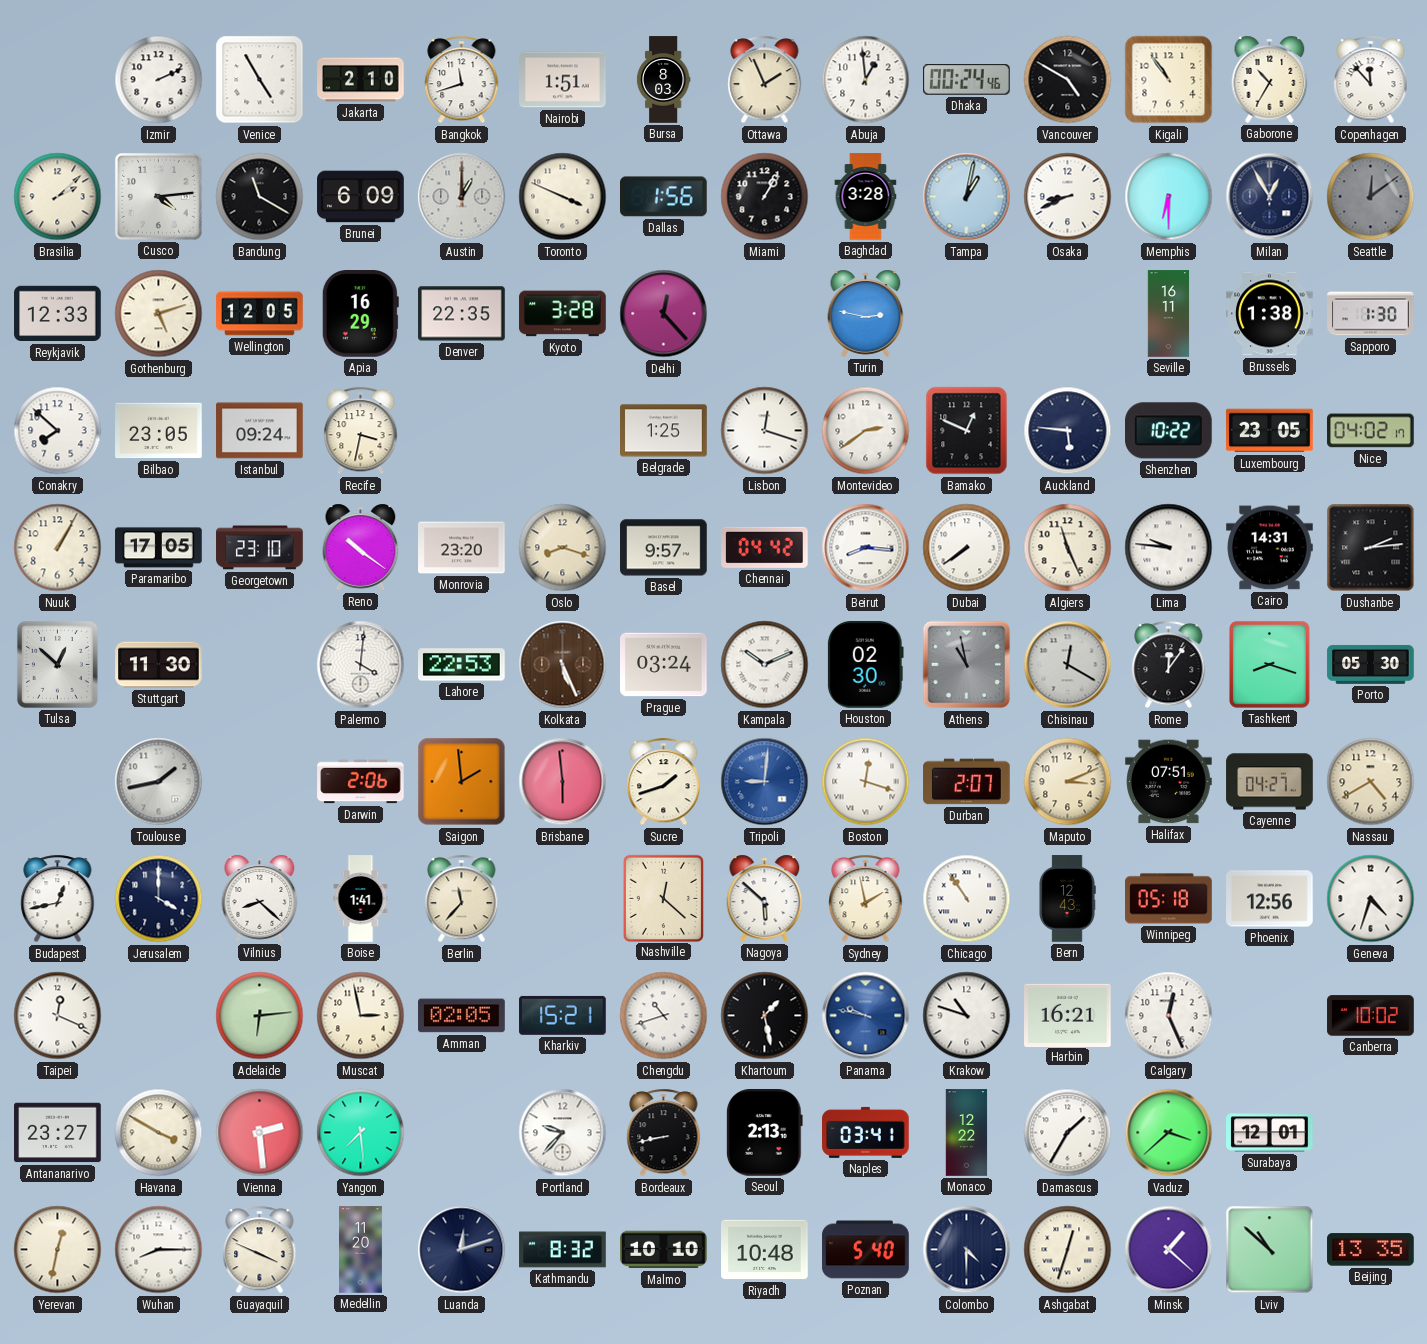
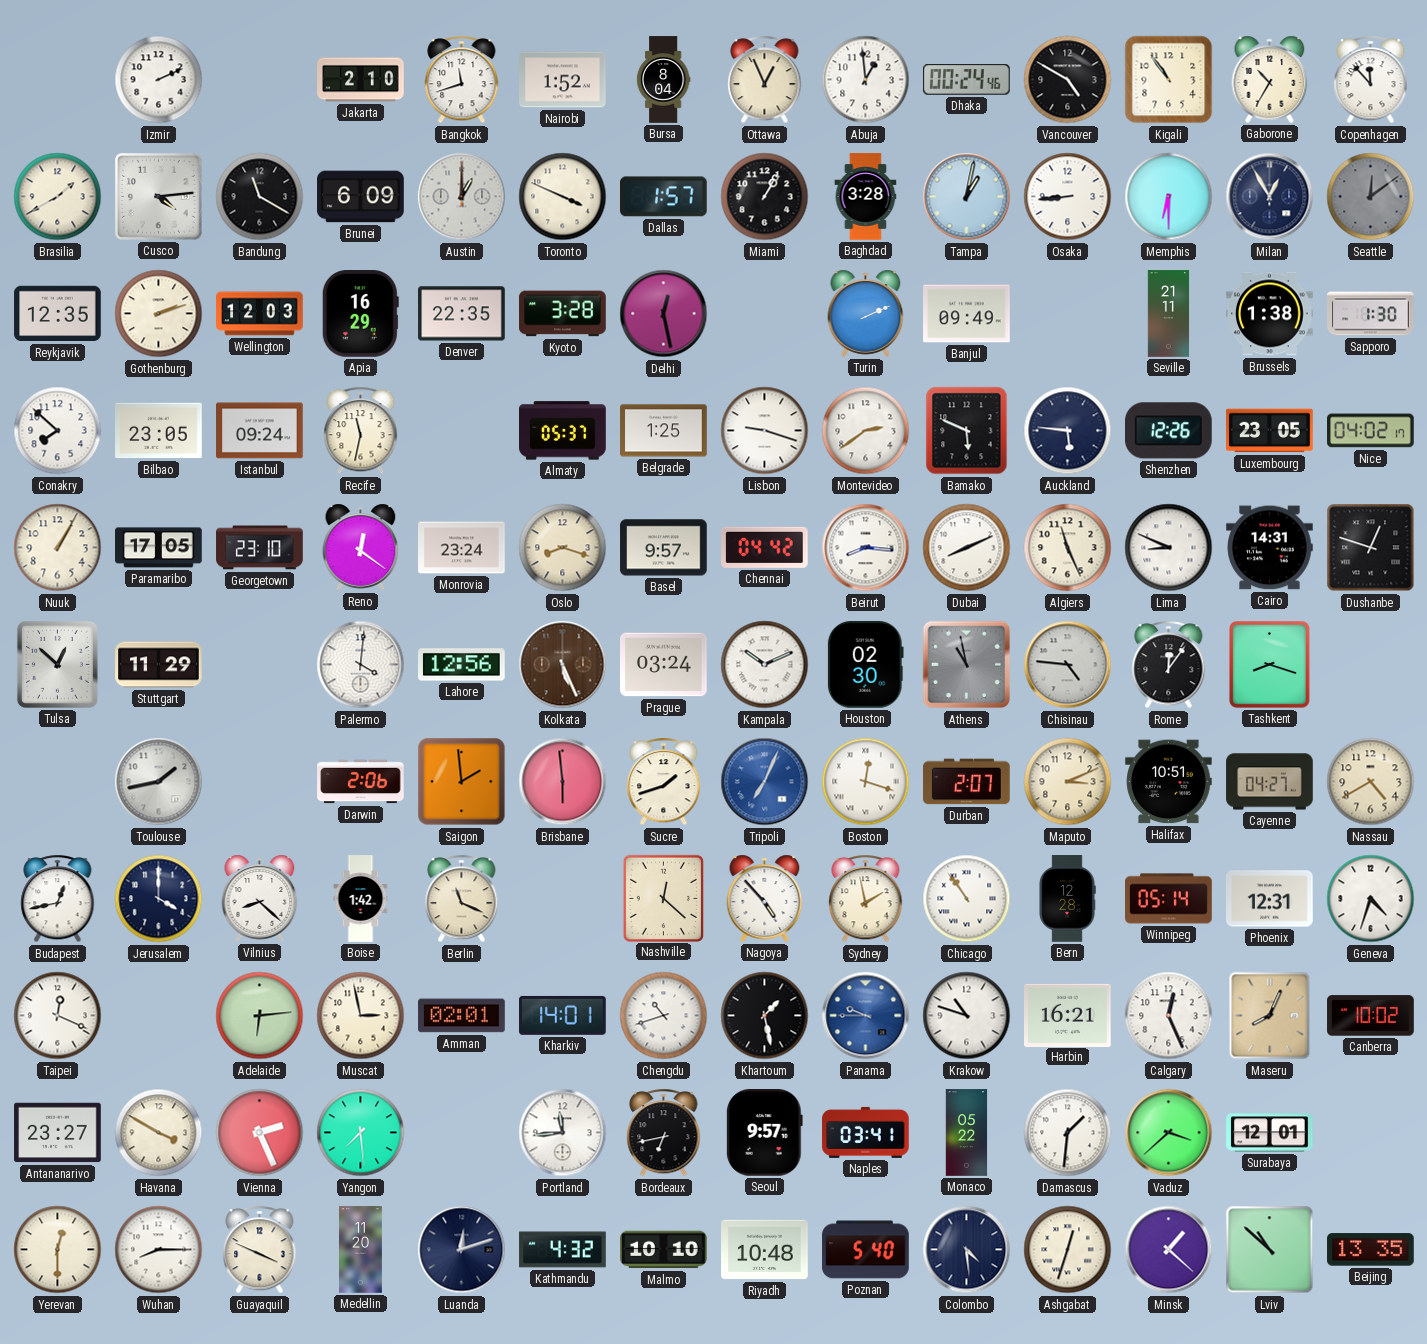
Venice: 4:55 -> none
Nairobi: 1:51 -> 1:52
Bursa: 8:03 -> 8:04
Ottawa: 1:56 -> 12:56
Brasilia: 2:08 -> 1:40
Dallas: 1:56 -> 1:57
Osaka: 8:41 -> 8:44
Reykjavik: 12:33 -> 12:35
Gothenburg: 5:12 -> 2:12
Wellington: 12:05 -> 12:03
Delhi: 12:23 -> 12:28
Turin: 2:47 -> 2:11
Banjul: none -> 09:49
Seville: 16:11 -> 21:11
Recife: 3:32 -> 11:32
Almaty: none -> 05:37
Lisbon: 12:18 -> 9:18
Bamako: 12:49 -> 5:49
Shenzhen: 10:22 -> 12:26
Reno: 10:21 -> 12:21
Monrovia: 23:20 -> 23:24
Dubai: 7:39 -> 8:11
Lima: 9:46 -> 8:49
Dushanbe: 2:14 -> 12:48
Stuttgart: 11:30 -> 11:29
Lahore: 22:53 -> 12:56
Chisinau: 12:20 -> 4:46
Porto: 05:30 -> none
Tripoli: 9:01 -> 7:04
Halifax: 07:51 -> 10:51
Boise: 1:41 -> 1:42
Berlin: 11:37 -> 11:19
Nagoya: 5:52 -> 4:53
Bern: 12:43 -> 12:28
Winnipeg: 05:18 -> 05:14
Phoenix: 12:56 -> 12:31
Amman: 02:05 -> 02:01
Kharkiv: 15:21 -> 14:01
Panama: 9:47 -> 9:45
Maseru: none -> 8:04
Vienna: 2:29 -> 2:26
Portland: 9:37 -> 11:44
Bordeaux: 8:43 -> 6:43
Seoul: 2:13 -> 9:57
Monaco: 12:22 -> 05:22
Damascus: 1:35 -> 1:31
Yerevan: 12:32 -> 12:30
Kathmandu: 8:32 -> 4:32
Colombo: 4:30 -> 4:29
